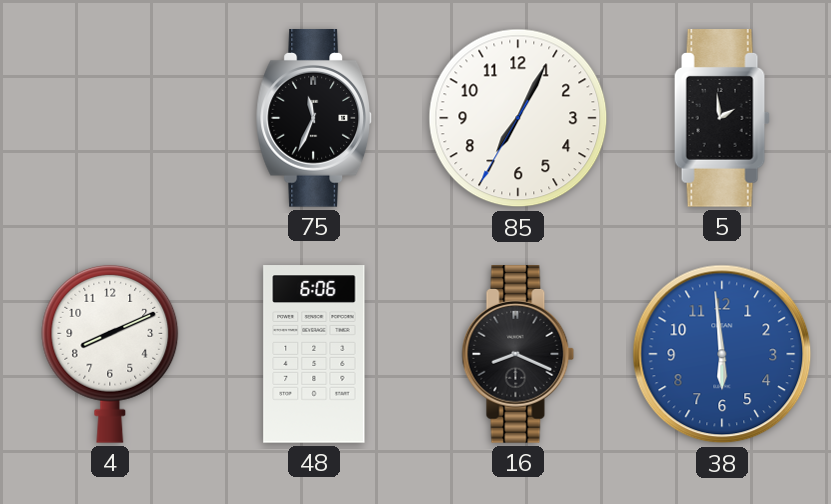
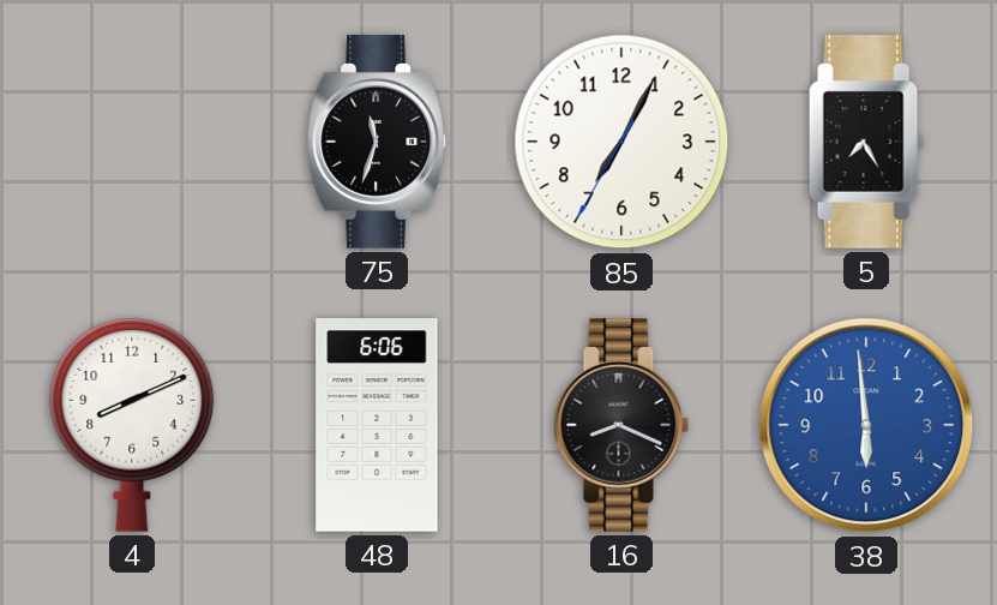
75: 11:34 -> 11:33
5: 1:59 -> 7:25
